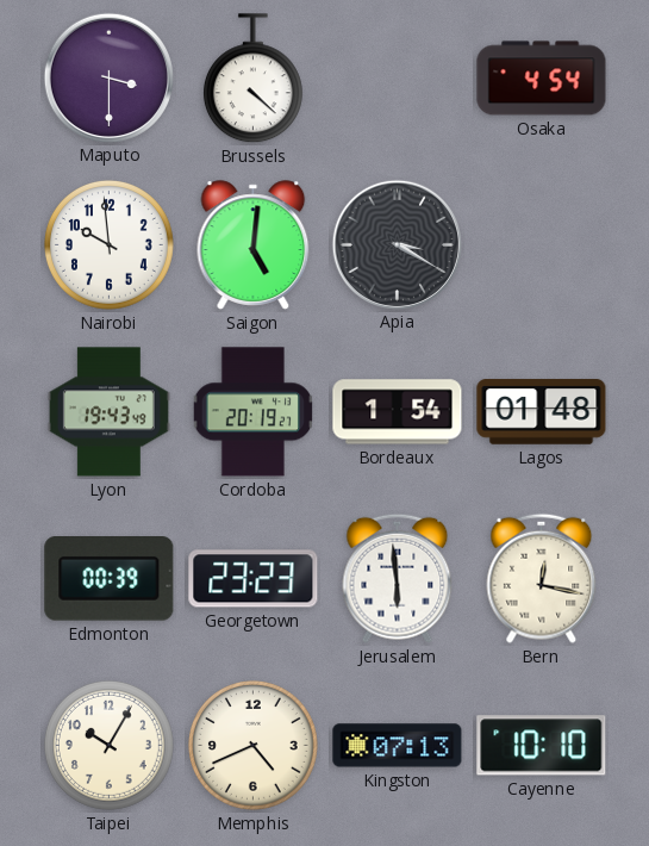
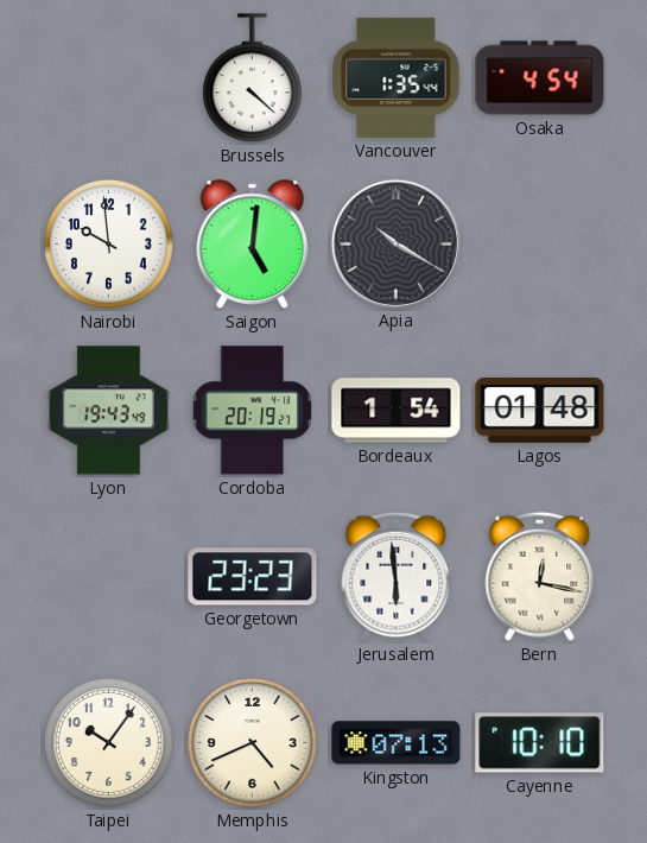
Maputo: 3:30 -> none
Vancouver: none -> 1:35
Apia: 3:20 -> 10:20
Edmonton: 00:39 -> none
Taipei: 10:05 -> 10:06
